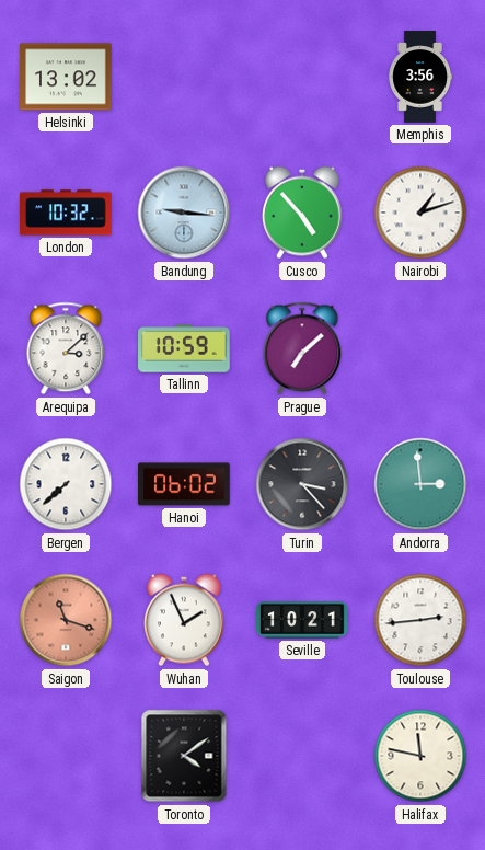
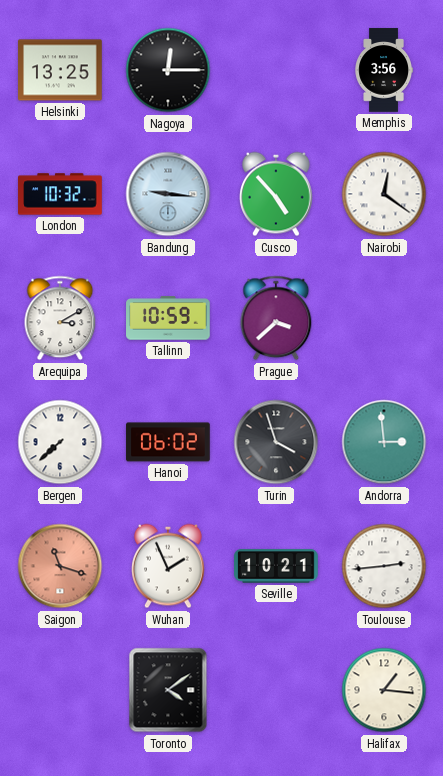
Helsinki: 13:02 -> 13:25
Nagoya: none -> 12:15
Nairobi: 1:12 -> 12:21
Arequipa: 3:08 -> 3:10
Prague: 7:08 -> 3:38
Turin: 3:23 -> 3:57
Halifax: 11:47 -> 1:16
